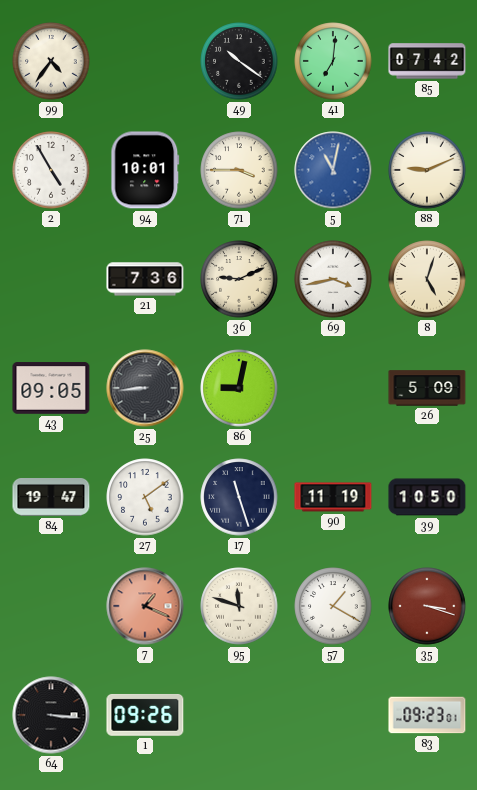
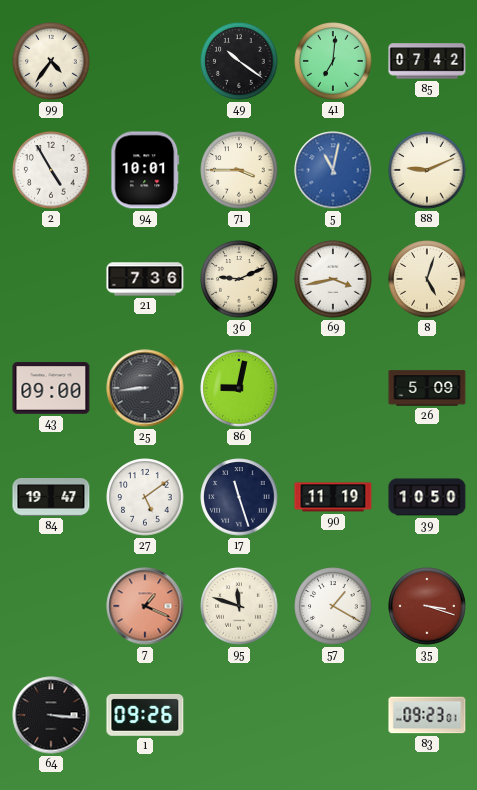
43: 09:05 -> 09:00
